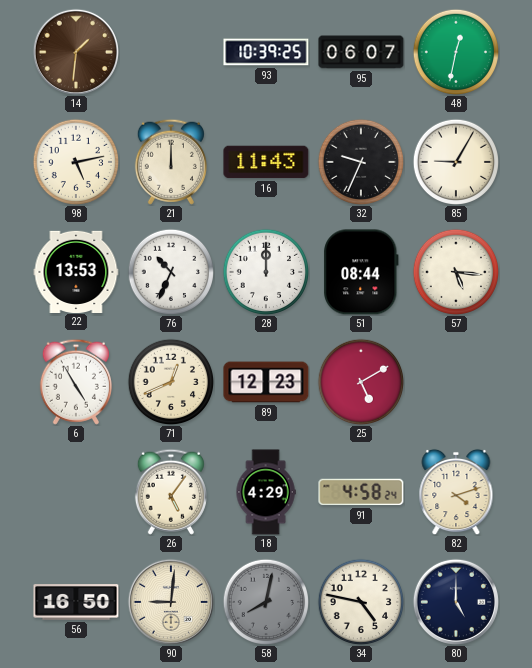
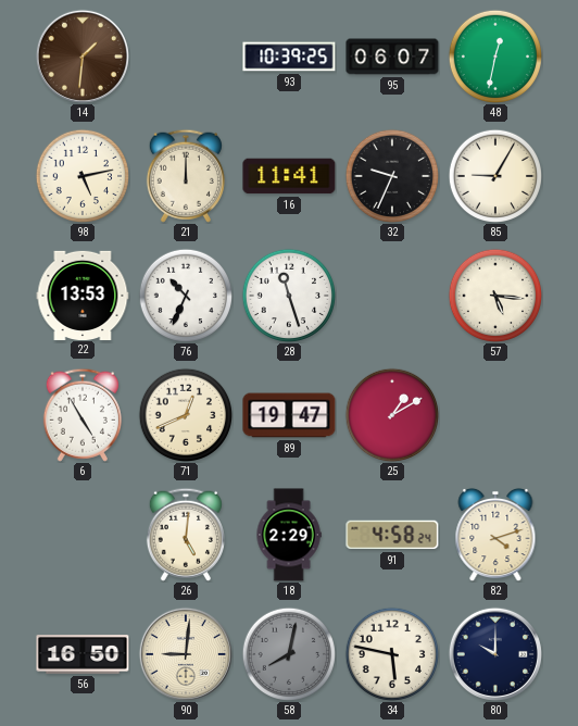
16: 11:43 -> 11:41
28: 12:00 -> 11:27
51: 08:44 -> none
89: 12:23 -> 19:47
25: 5:10 -> 1:10
26: 5:06 -> 5:01
18: 4:29 -> 2:29
34: 4:47 -> 5:47
80: 5:00 -> 10:00
